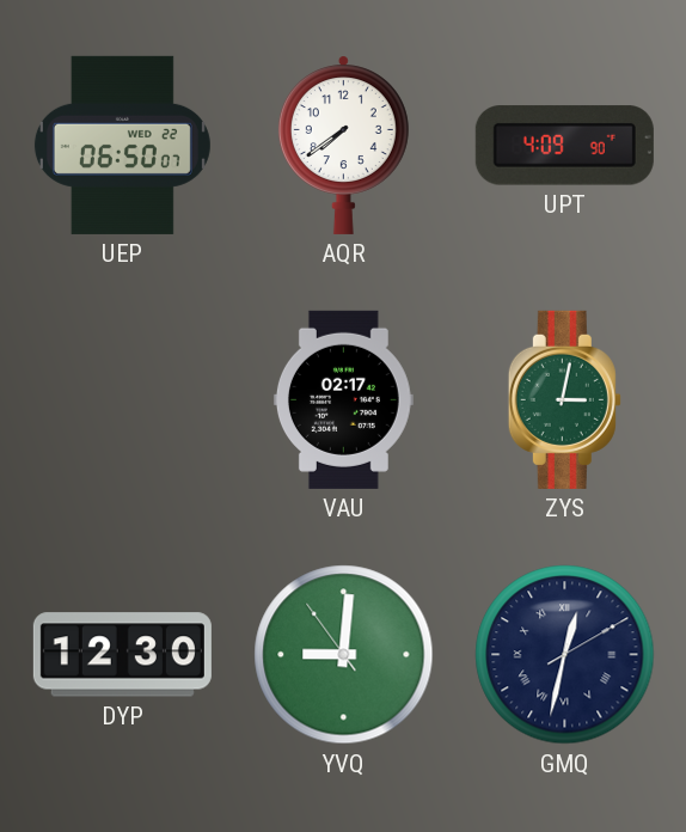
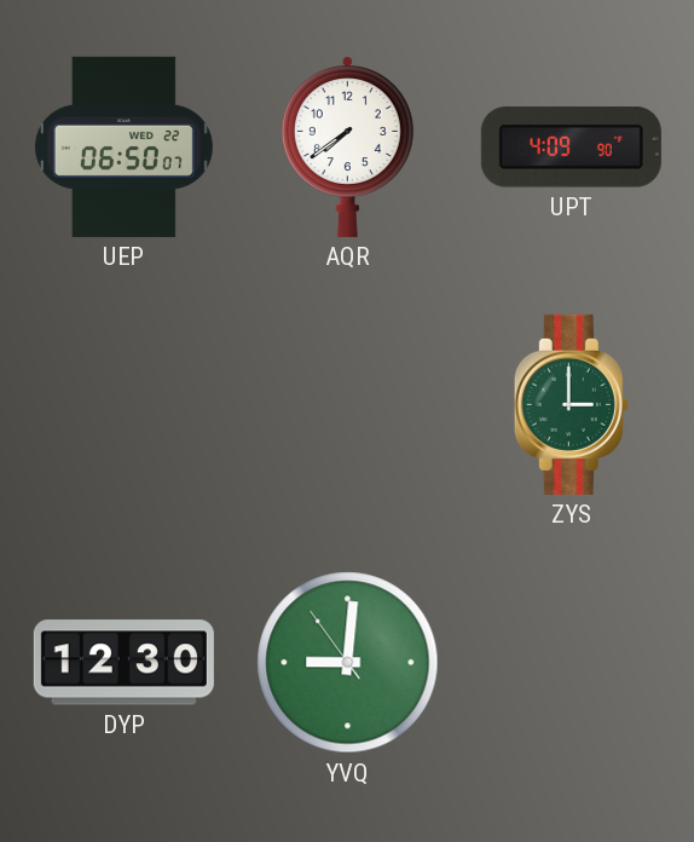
VAU: 02:17 -> none
ZYS: 3:02 -> 3:00
GMQ: 12:32 -> none
